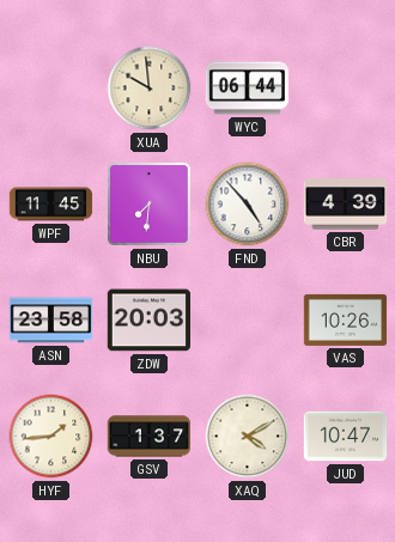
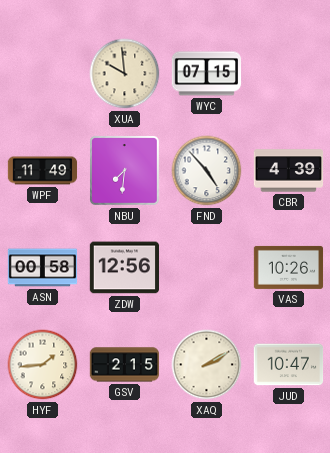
WYC: 06:44 -> 07:15
WPF: 11:45 -> 11:49
ASN: 23:58 -> 00:58
ZDW: 20:03 -> 12:56
GSV: 1:37 -> 2:15
XAQ: 4:10 -> 2:10
